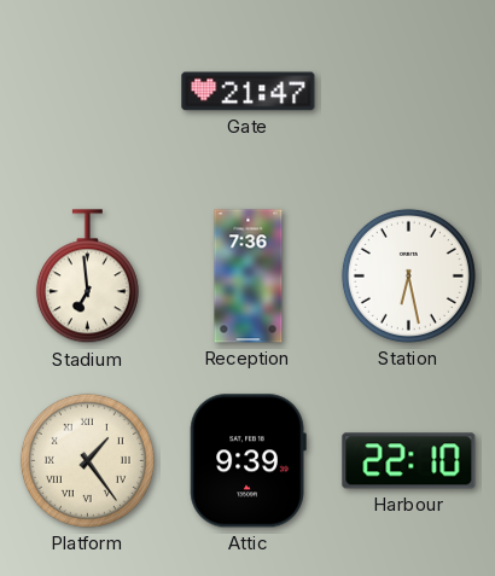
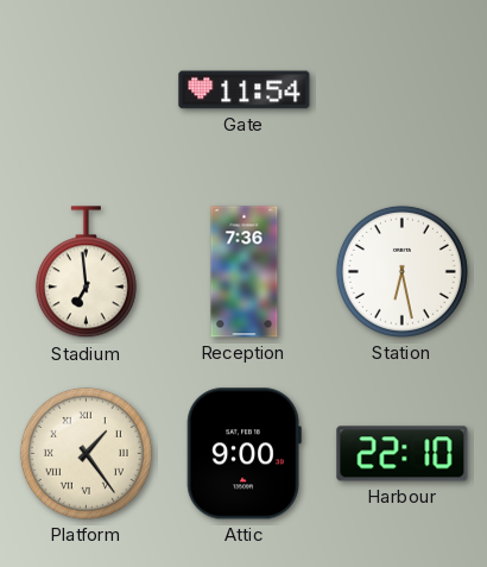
Gate: 21:47 -> 11:54
Attic: 9:39 -> 9:00
